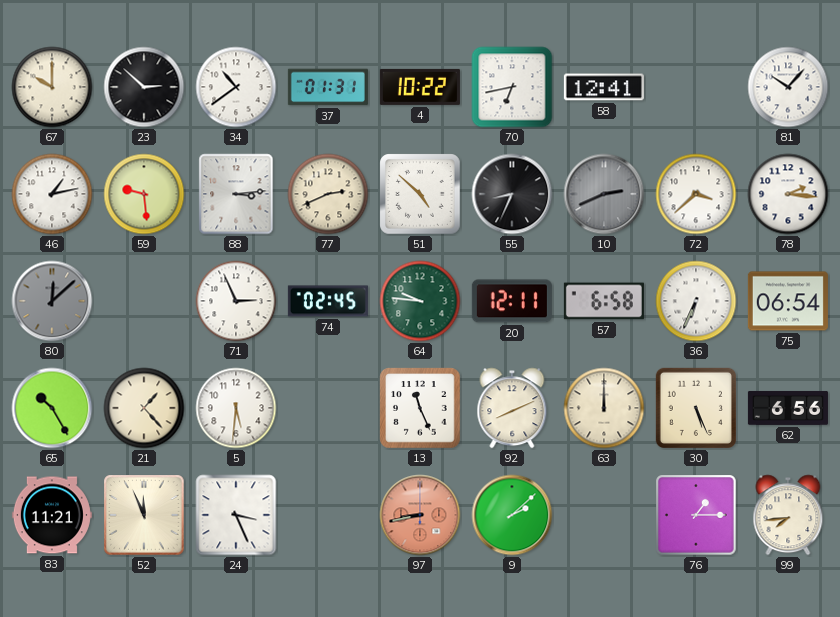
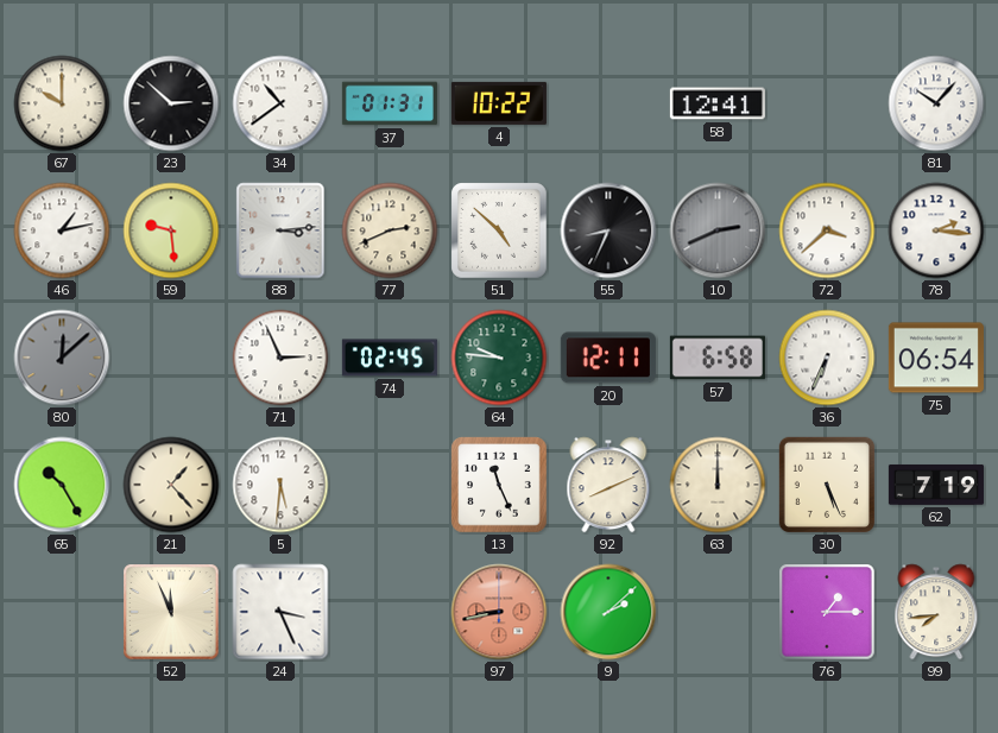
70: 6:43 -> none
62: 6:56 -> 7:19
83: 11:21 -> none
